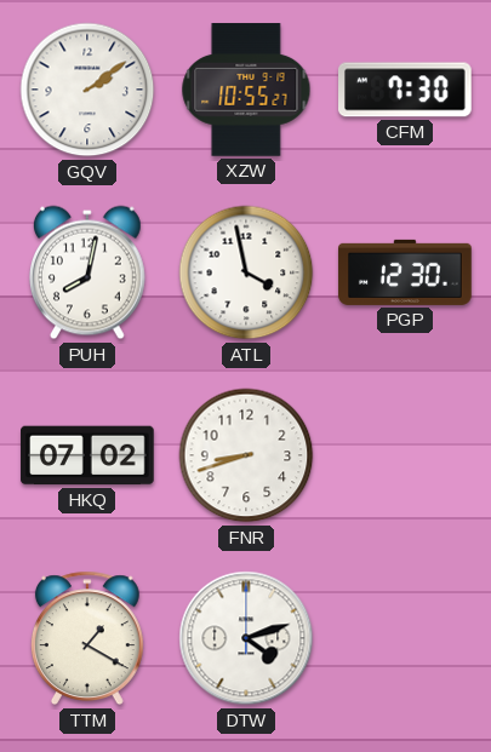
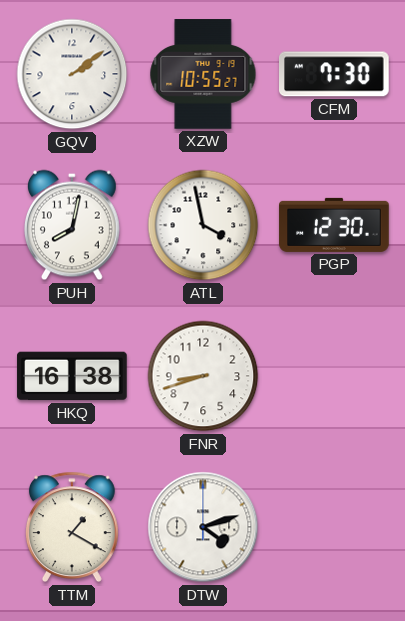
HKQ: 07:02 -> 16:38
